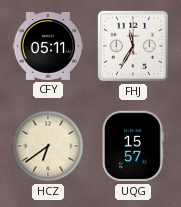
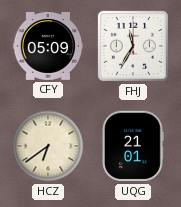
CFY: 05:11 -> 05:09
UQG: 15:57 -> 21:01
